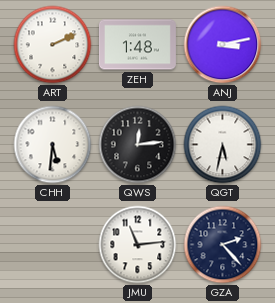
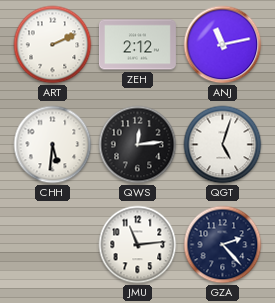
ZEH: 1:48 -> 2:12
ANJ: 3:13 -> 11:13
QGT: 5:32 -> 5:03
